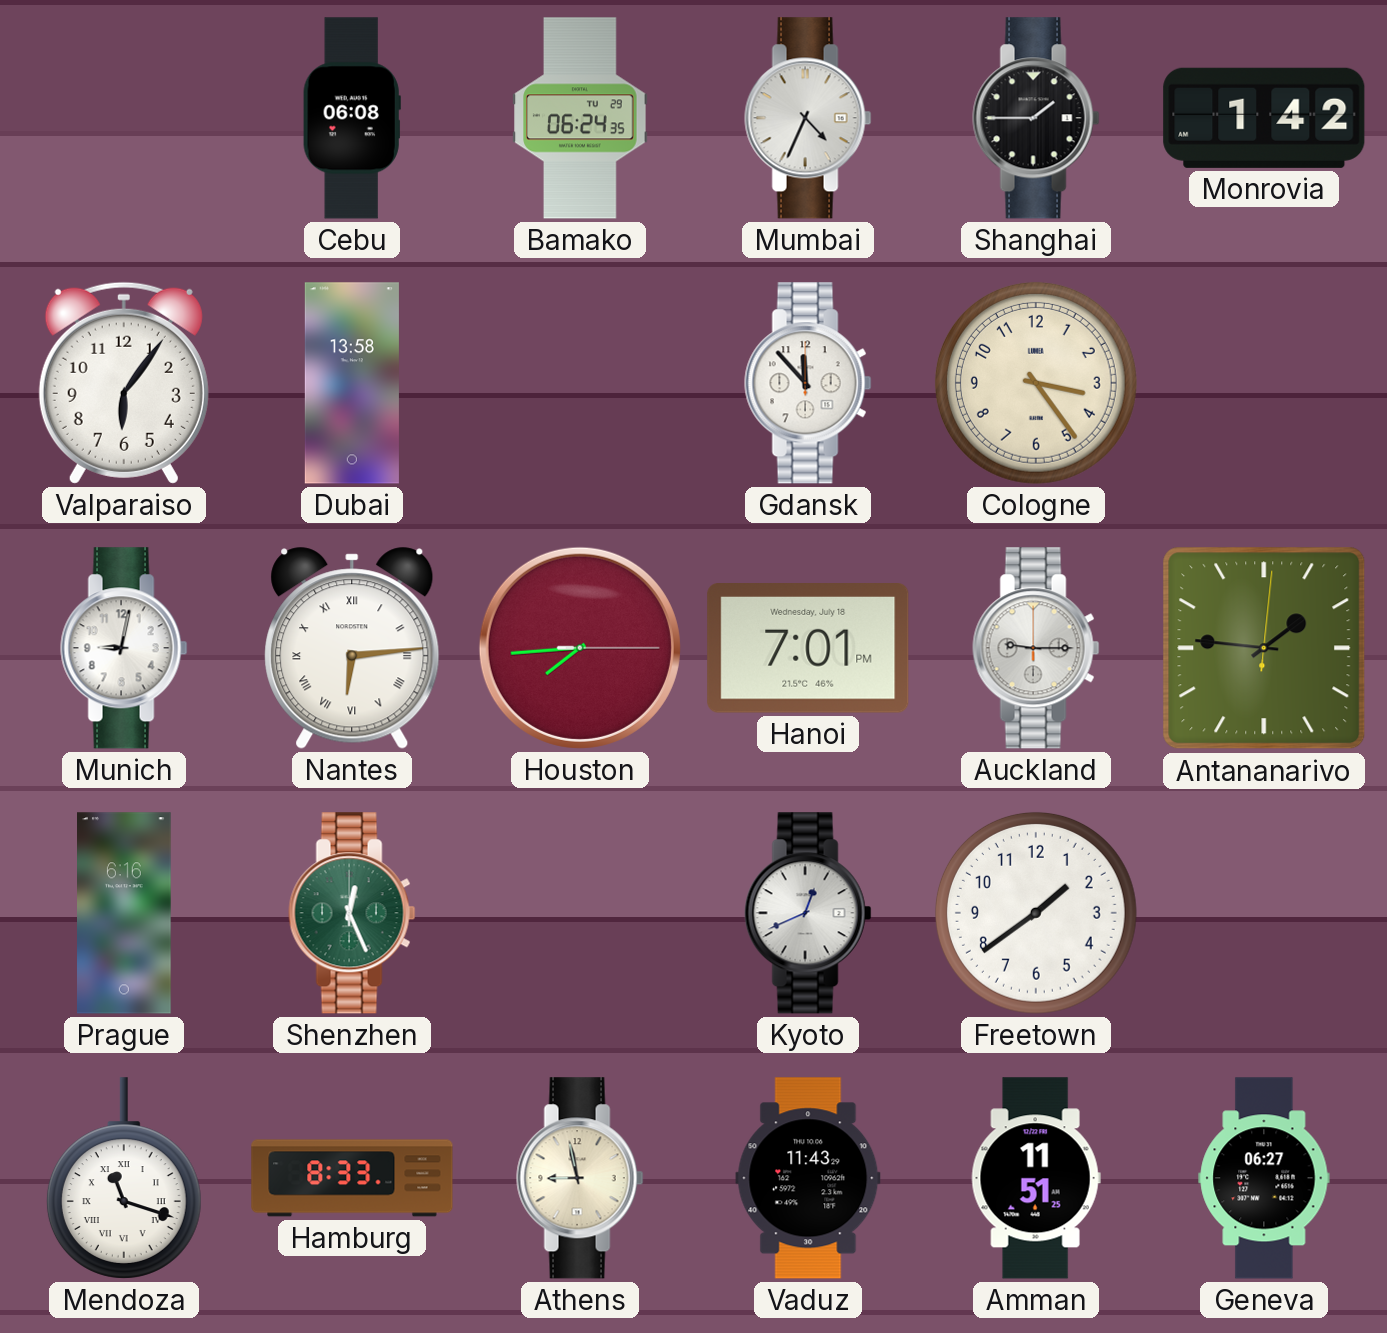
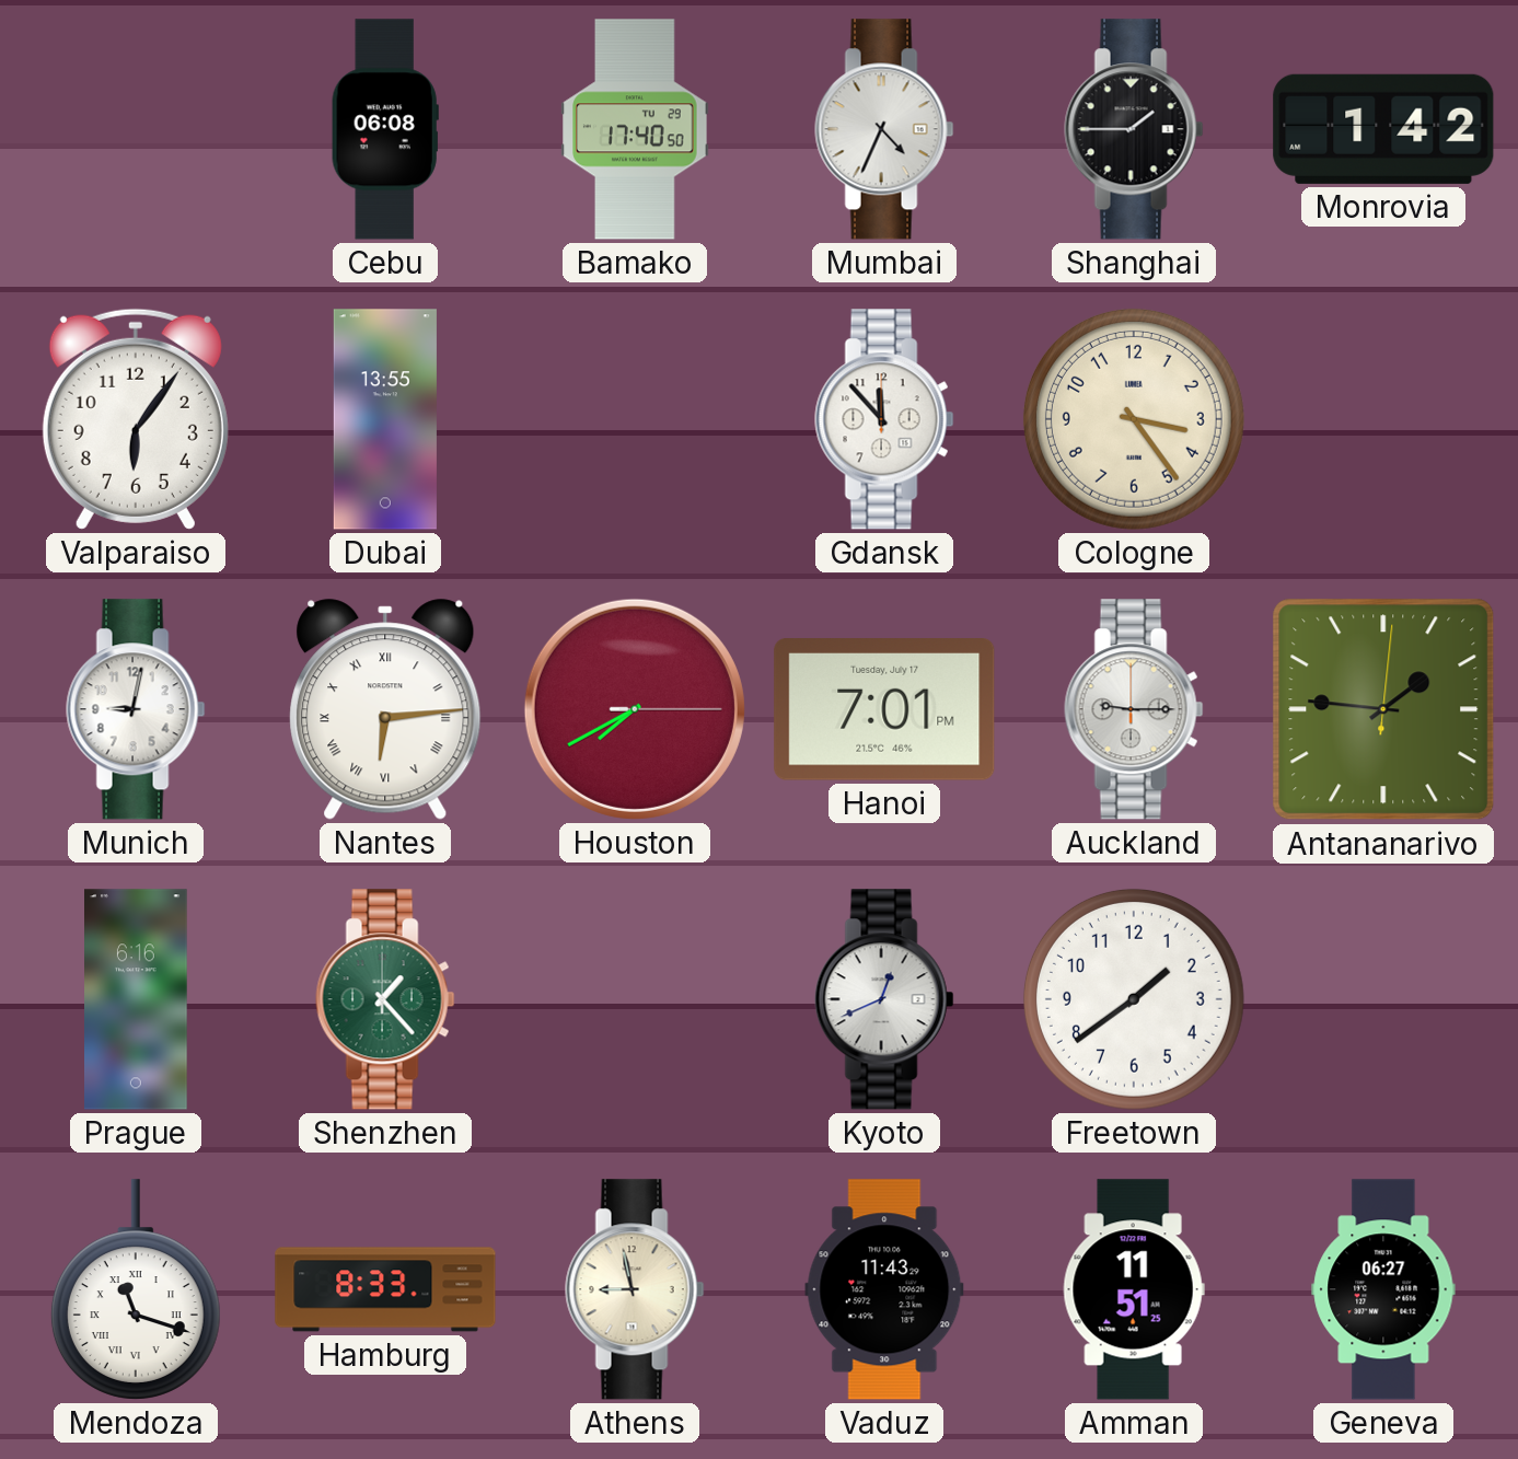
Bamako: 06:24 -> 17:40
Dubai: 13:58 -> 13:55
Houston: 7:44 -> 7:40
Hanoi date: Wednesday, July 18 -> Tuesday, July 17
Shenzhen: 12:26 -> 1:23
